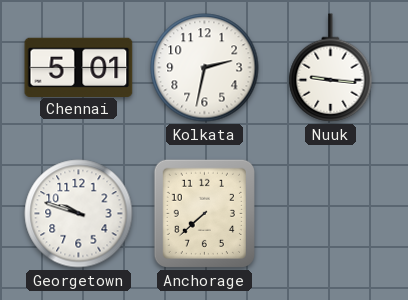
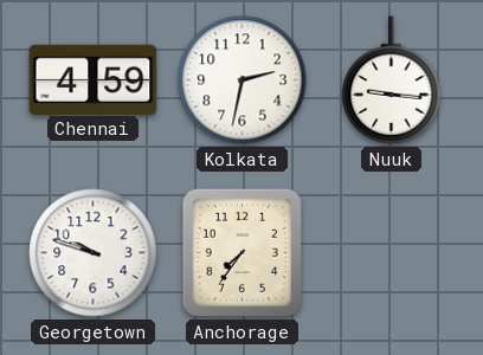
Chennai: 5:01 -> 4:59
Anchorage: 7:38 -> 7:36
